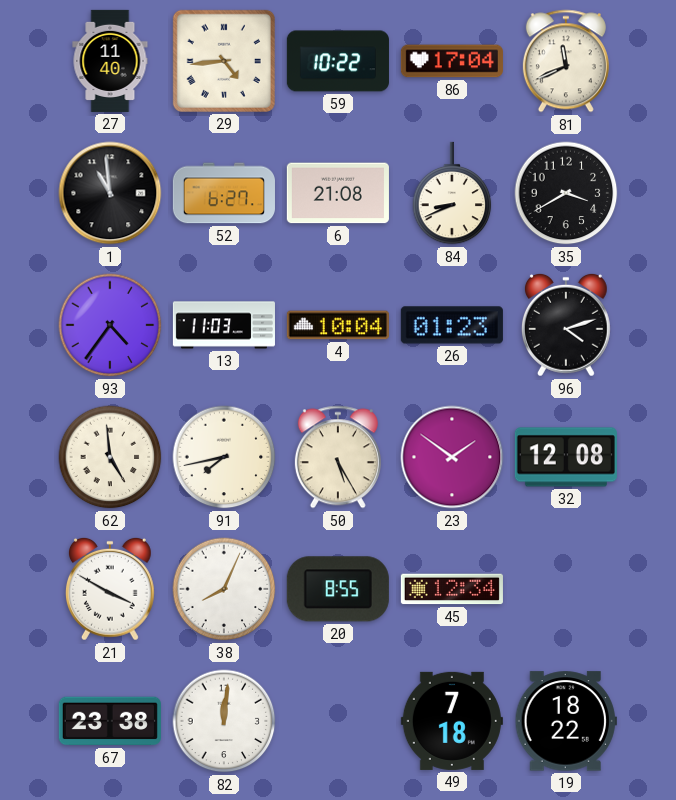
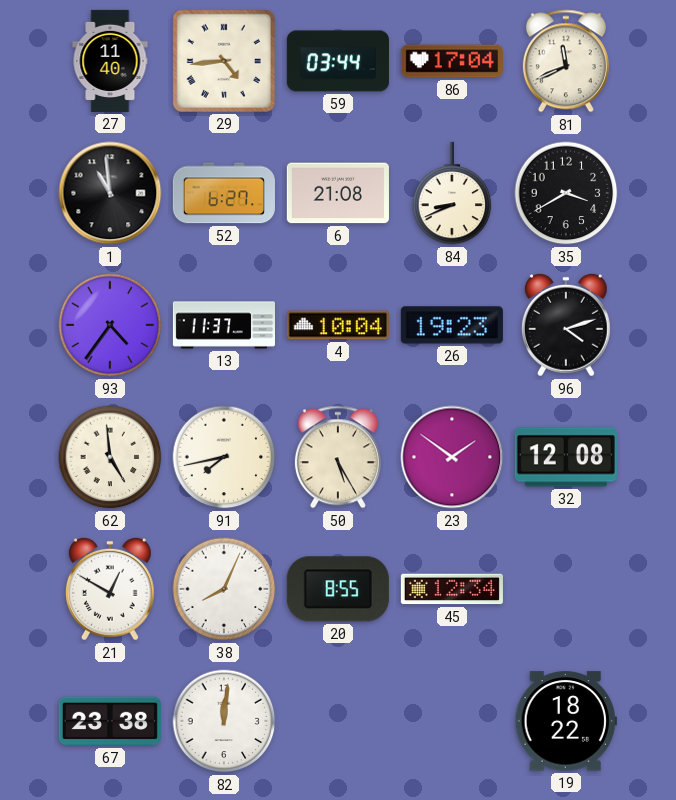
59: 10:22 -> 03:44
13: 11:03 -> 11:37
26: 01:23 -> 19:23
21: 3:50 -> 12:50
49: 7:18 -> none
